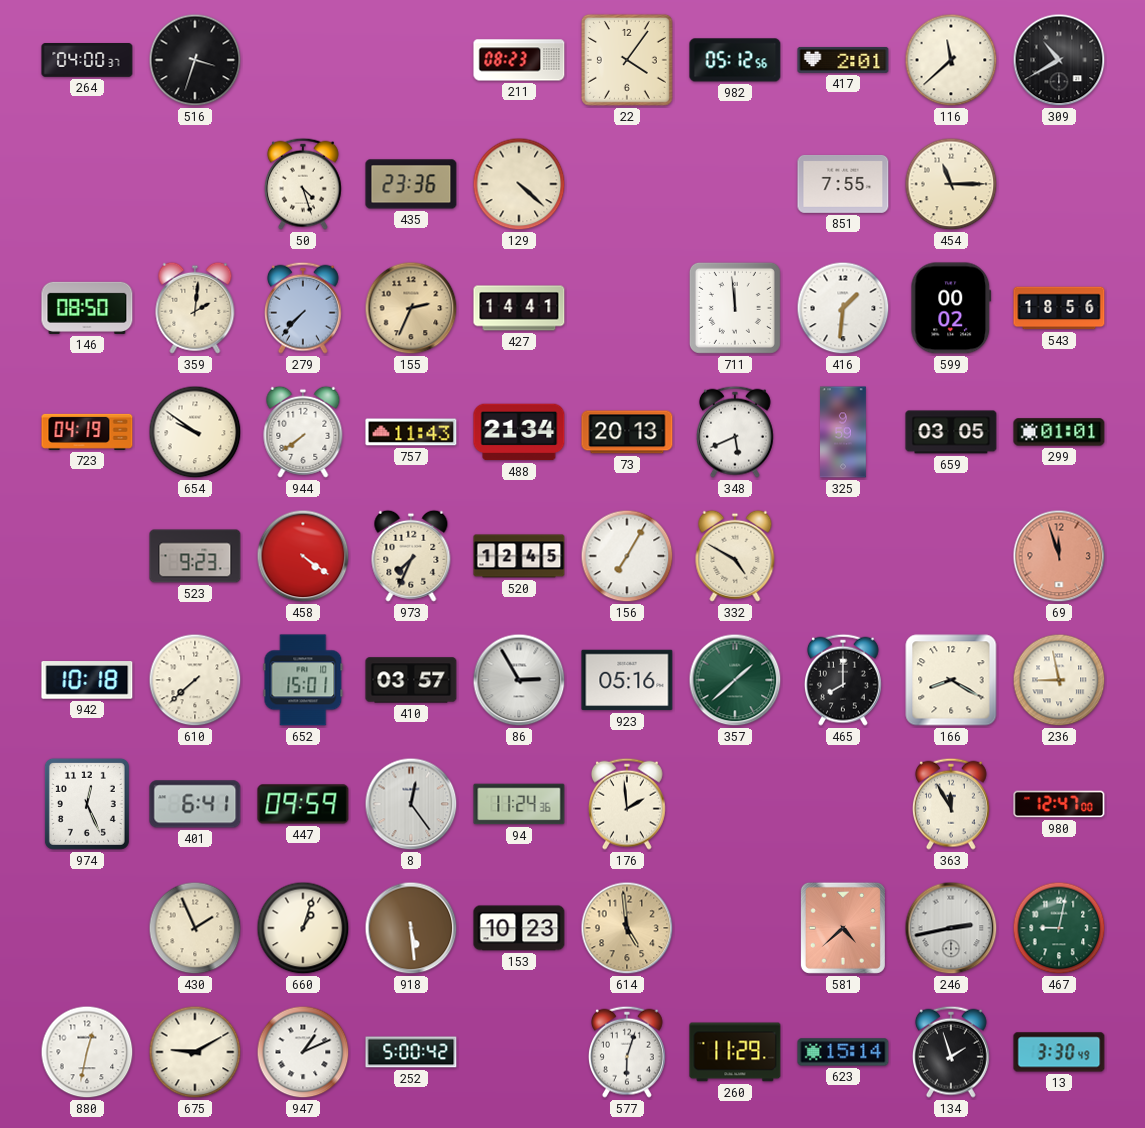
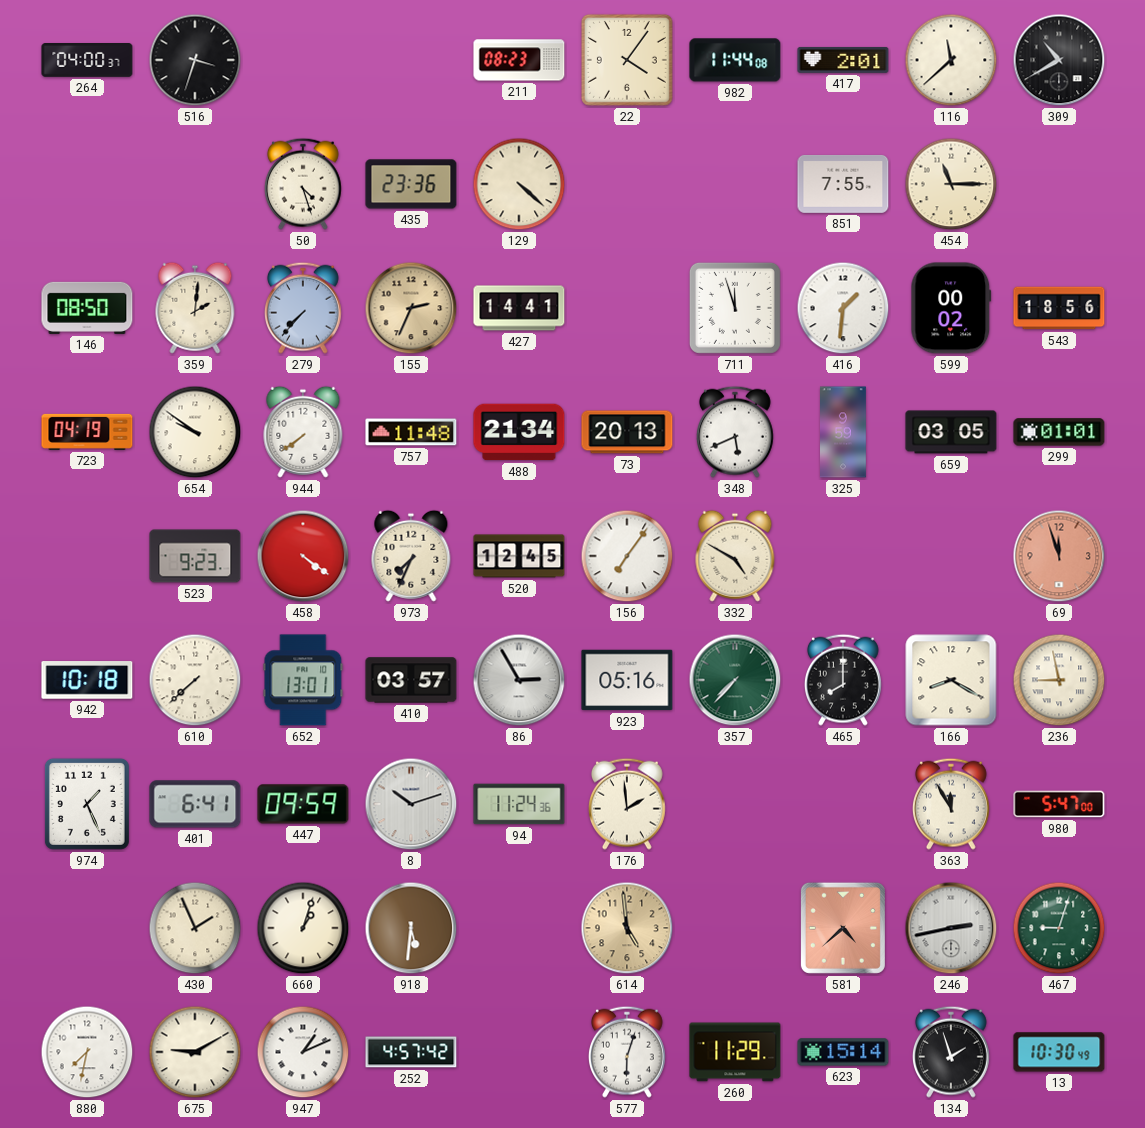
982: 05:12 -> 11:44
711: 11:59 -> 11:57
757: 11:43 -> 11:48
156: 7:05 -> 7:06
652: 15:01 -> 13:01
357: 1:38 -> 7:37
974: 12:26 -> 1:26
8: 12:24 -> 10:12
980: 12:47 -> 5:47
918: 5:29 -> 5:31
153: 10:23 -> none
467: 9:02 -> 9:03
880: 12:32 -> 7:32
252: 5:00 -> 4:57
13: 3:30 -> 10:30
